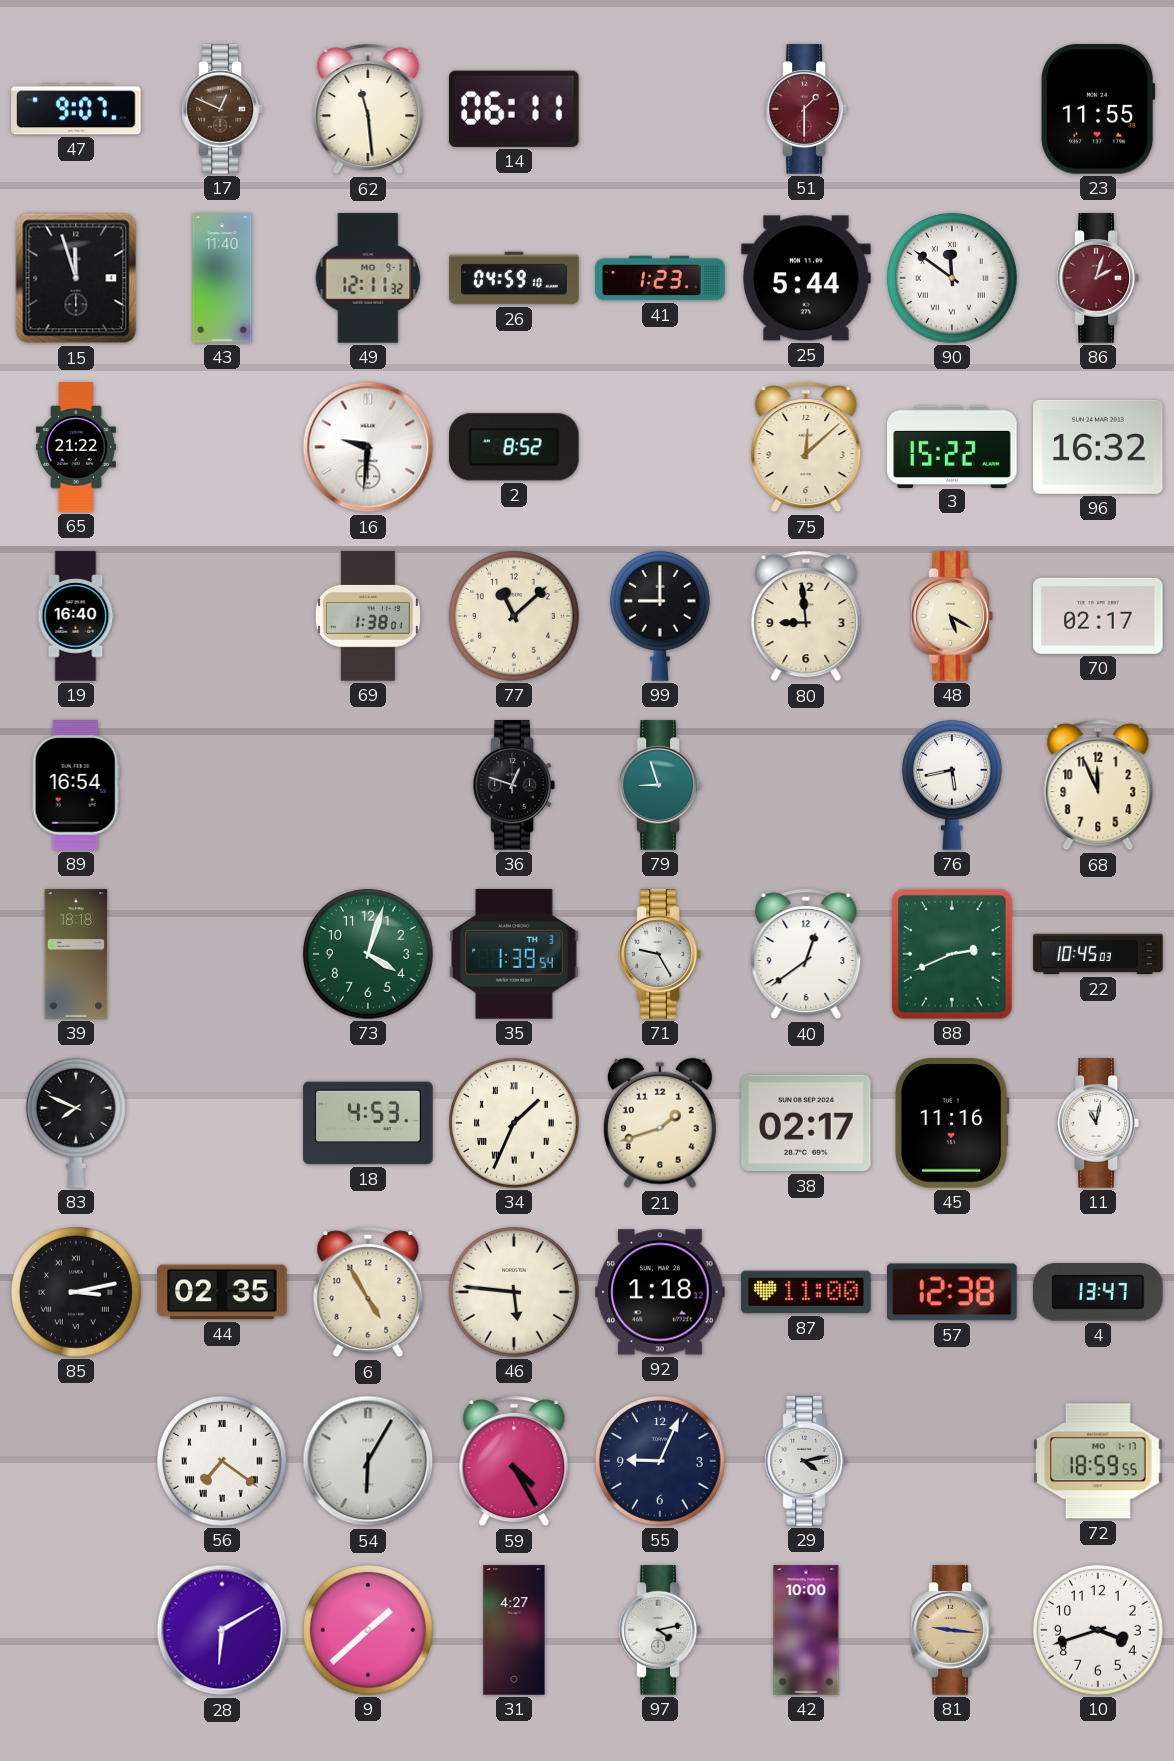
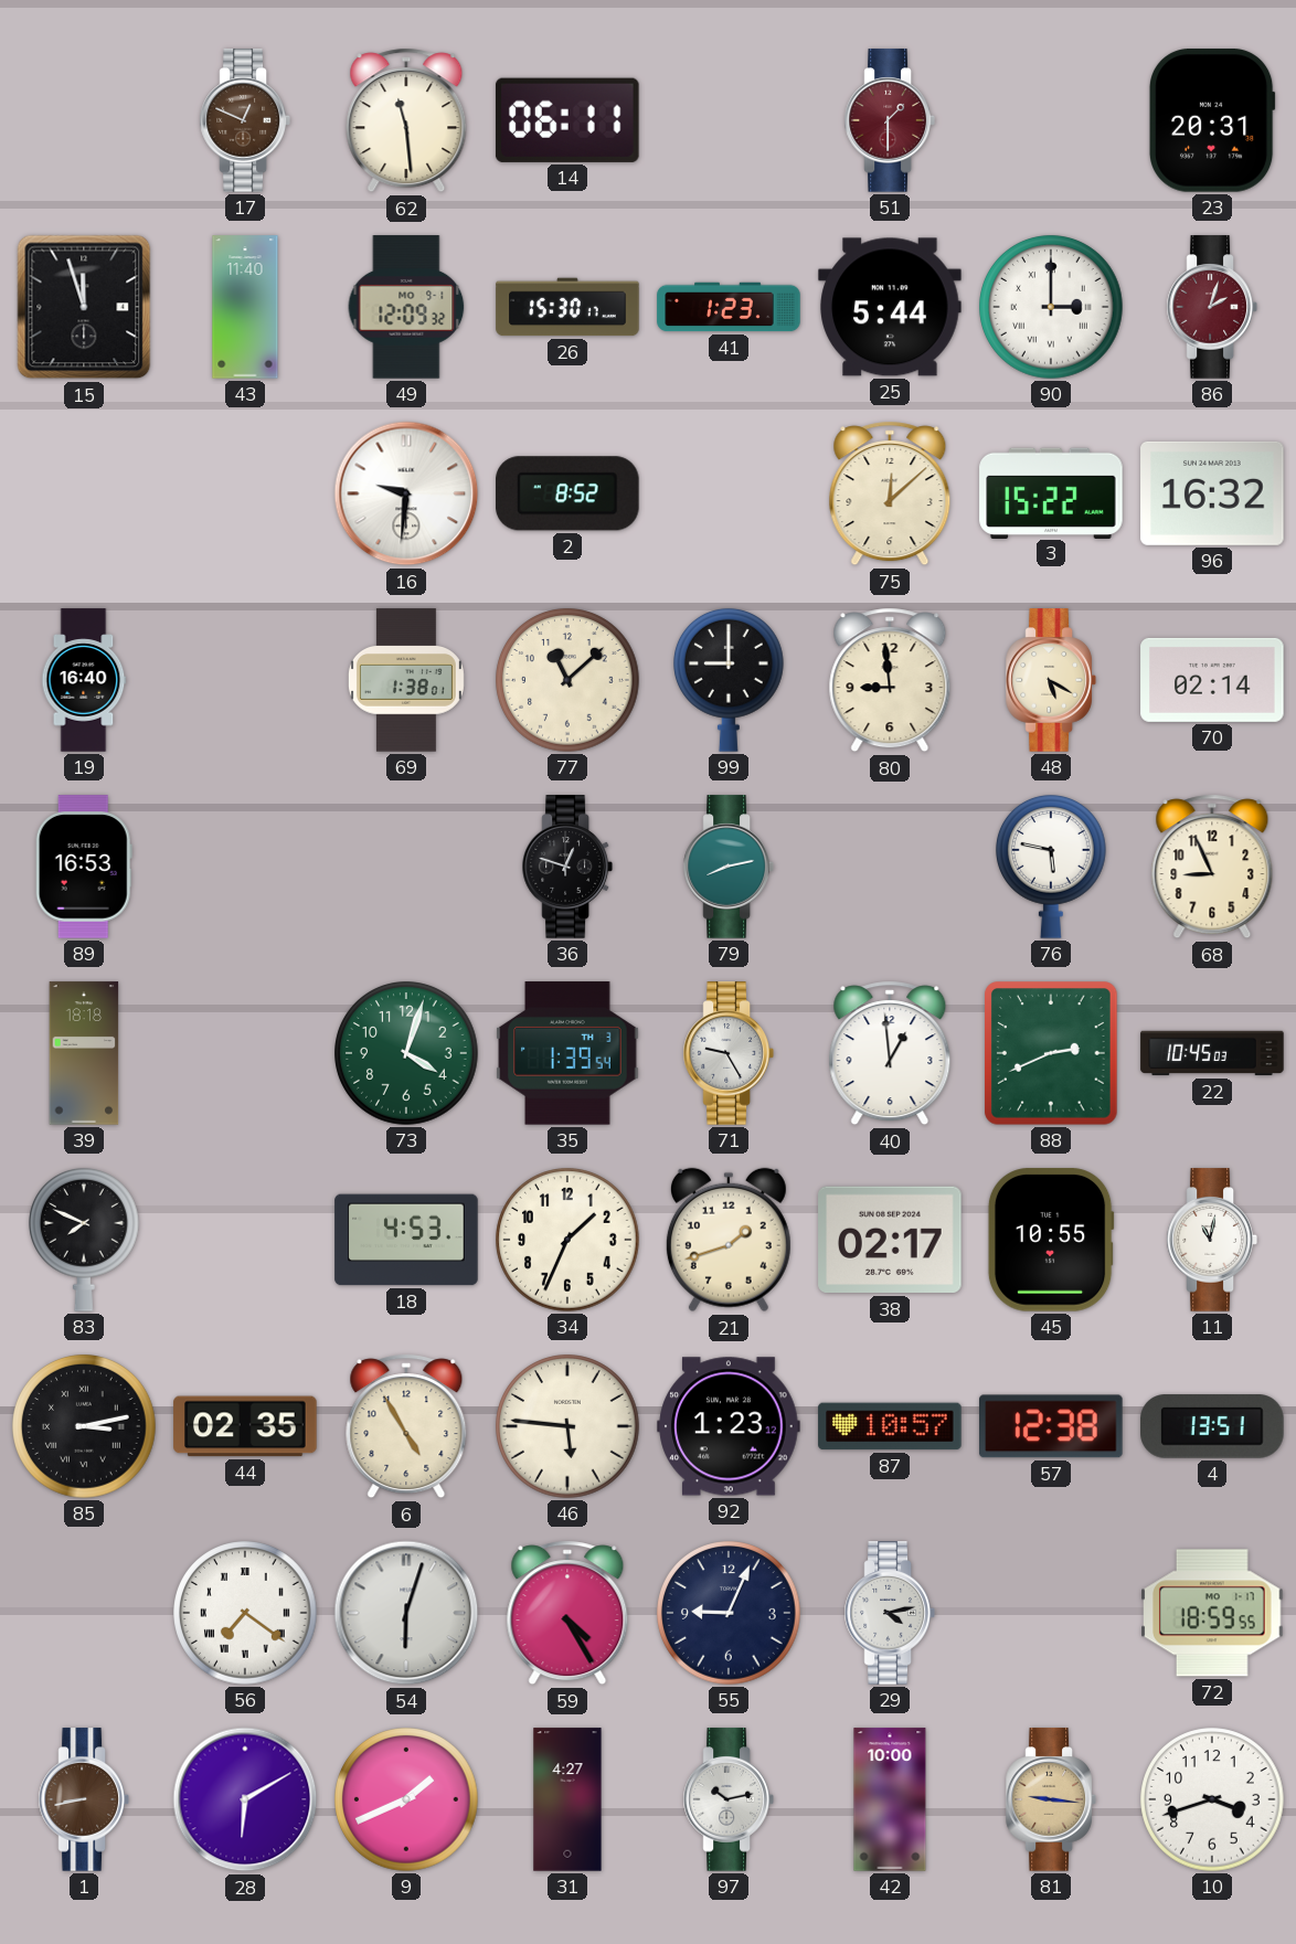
47: 9:07 -> none
23: 11:55 -> 20:31
49: 12:11 -> 12:09
26: 04:59 -> 15:30
90: 11:51 -> 3:00
65: 21:22 -> none
70: 02:17 -> 02:14
89: 16:54 -> 16:53
79: 8:57 -> 8:13
76: 5:43 -> 5:47
68: 11:56 -> 8:56
40: 12:39 -> 12:59
34 numerals: Roman -> Arabic
45: 11:16 -> 10:55
92: 1:18 -> 1:23
87: 11:00 -> 10:57
4: 13:47 -> 13:51
54: 6:05 -> 6:03
1: none -> 8:43
9: 1:38 -> 1:41
97: 4:13 -> 10:13
